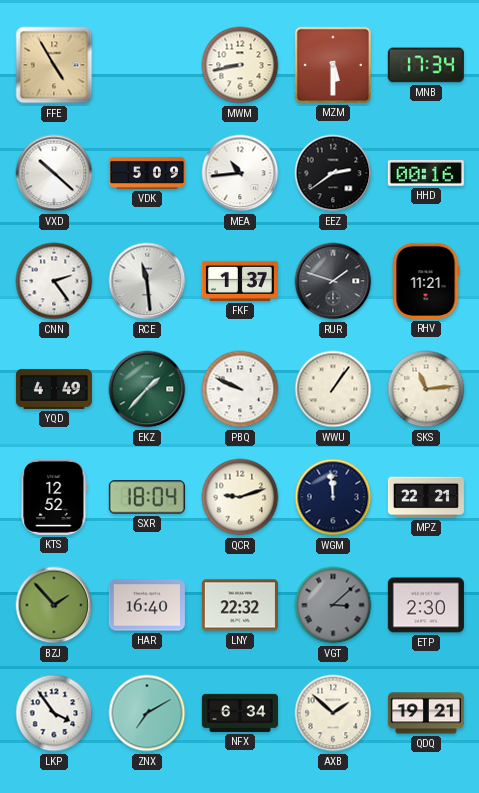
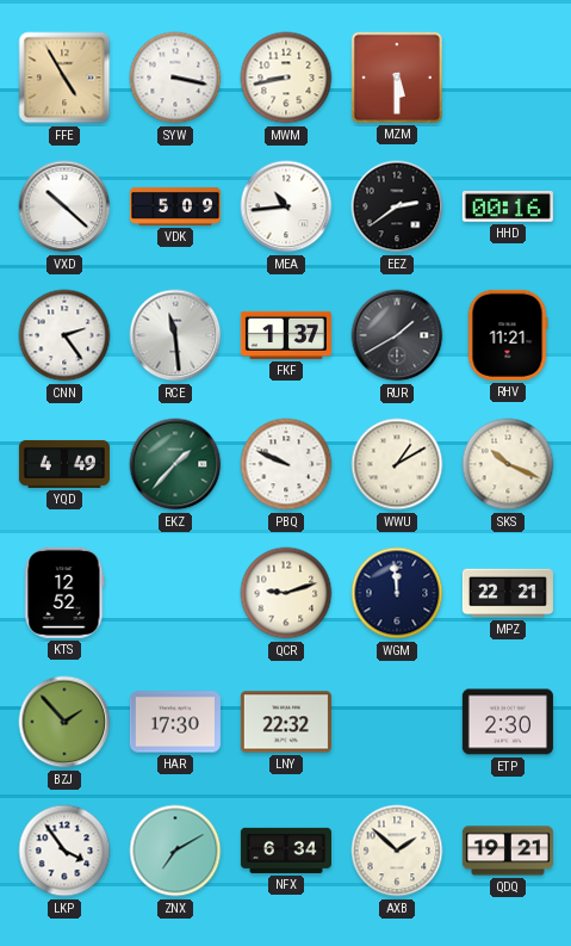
SYW: none -> 3:17
MNB: 17:34 -> none
RUR: 1:48 -> 1:40
WWU: 1:06 -> 1:10
SKS: 11:14 -> 10:19
SXR: 18:04 -> none
HAR: 16:40 -> 17:30
VGT: 3:08 -> none
